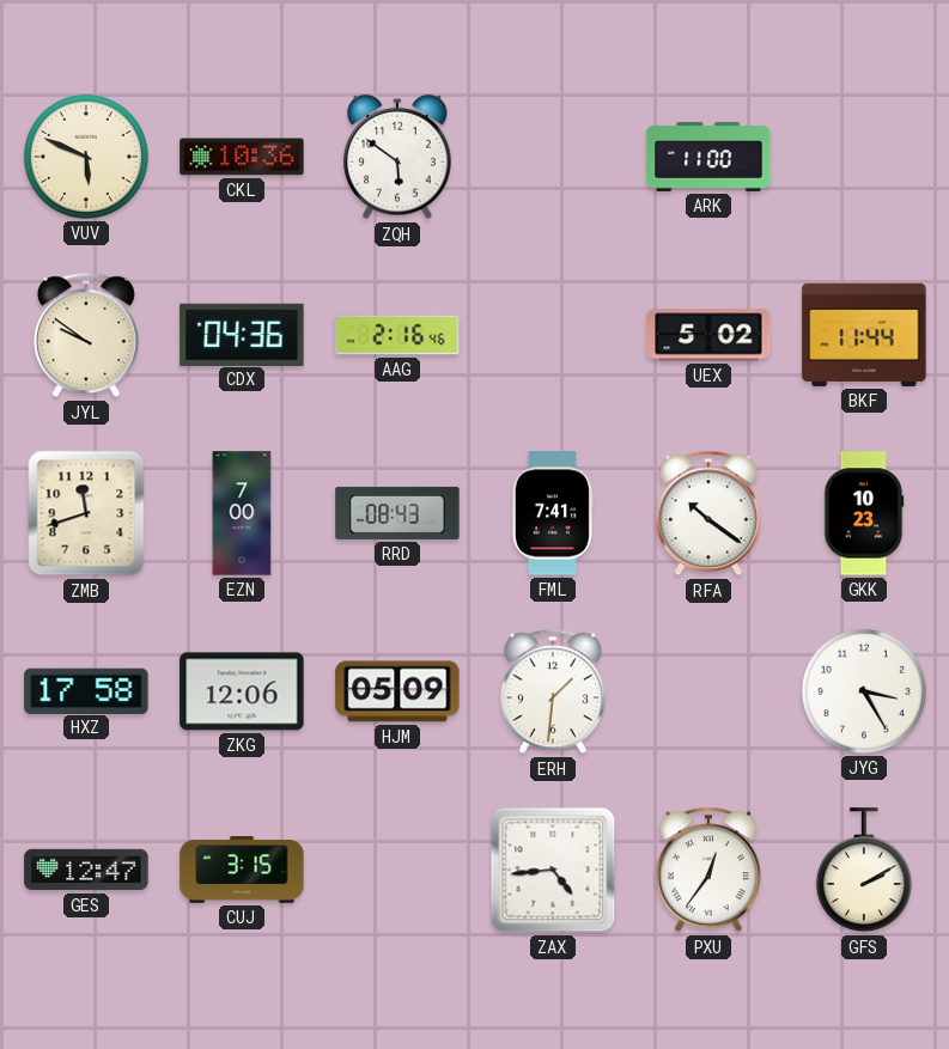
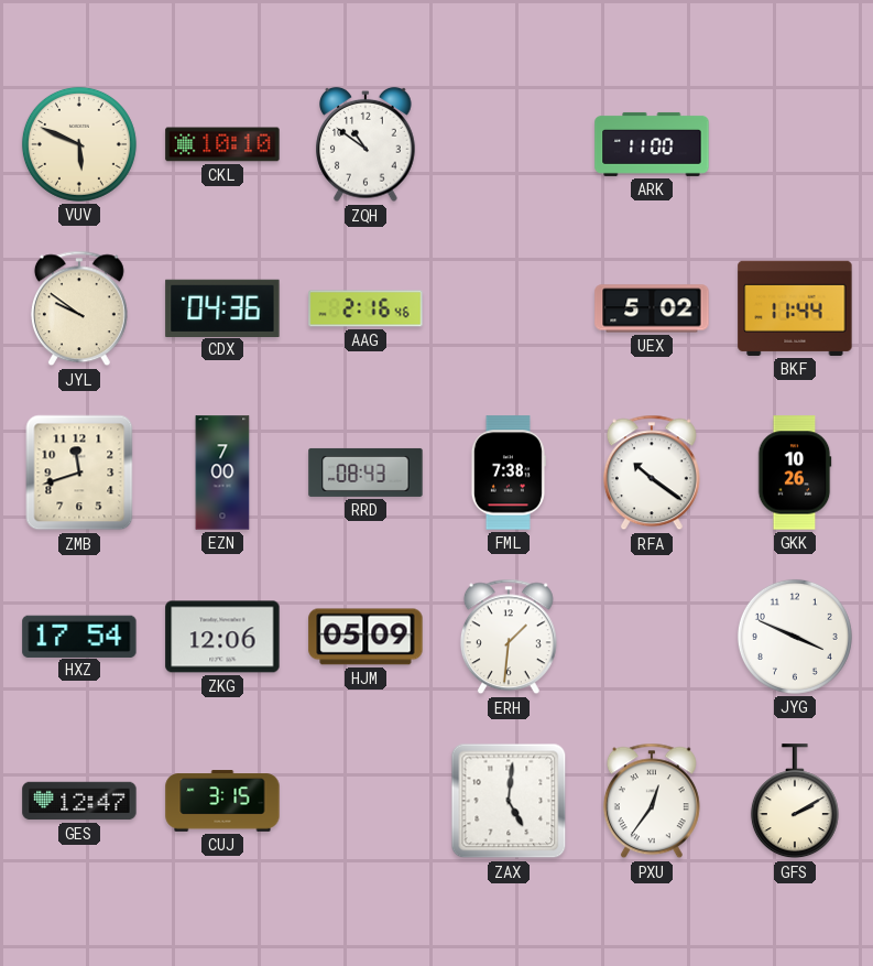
CKL: 10:36 -> 10:10
ZQH: 5:51 -> 10:51
FML: 7:41 -> 7:38
GKK: 10:23 -> 10:26
HXZ: 17:58 -> 17:54
JYG: 3:25 -> 3:49
ZAX: 4:44 -> 5:01
